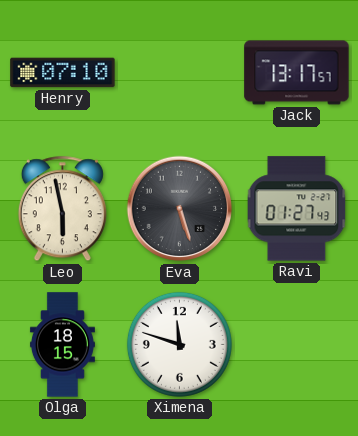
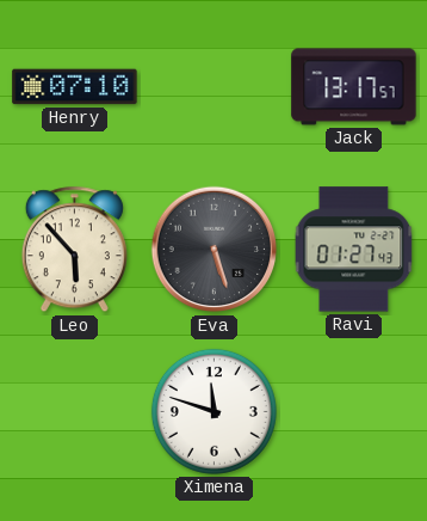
Leo: 5:58 -> 5:53
Olga: 18:15 -> none
